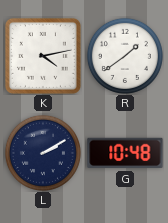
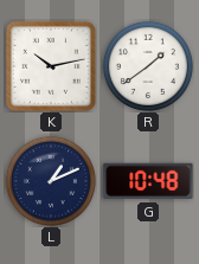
K: 4:13 -> 10:13
L: 2:10 -> 1:11
